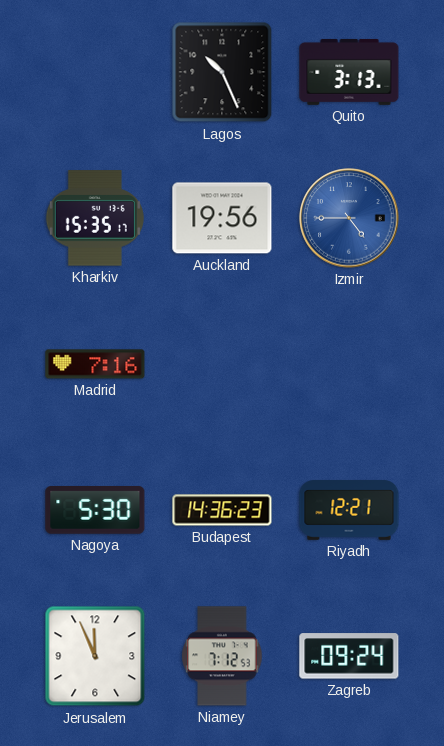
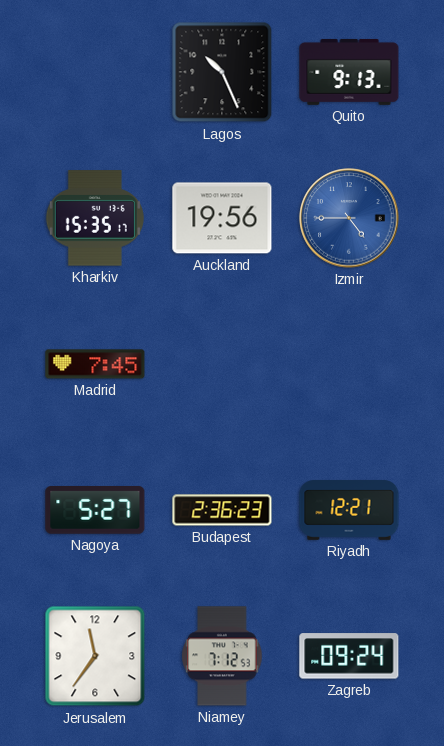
Quito: 3:13 -> 9:13
Madrid: 7:16 -> 7:45
Nagoya: 5:30 -> 5:27
Budapest: 14:36 -> 2:36
Jerusalem: 11:56 -> 11:36
